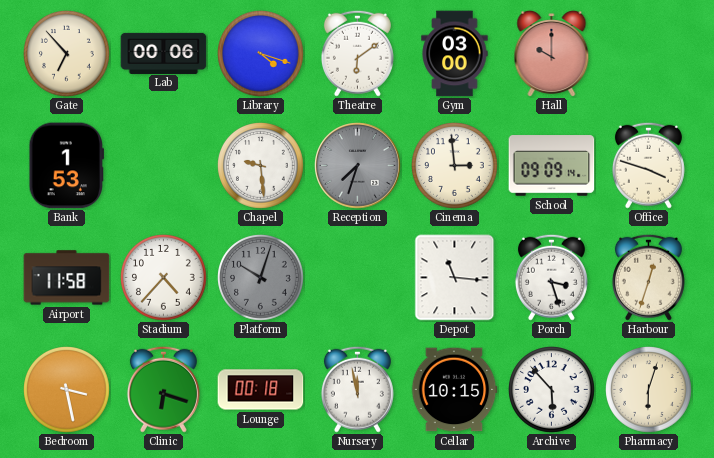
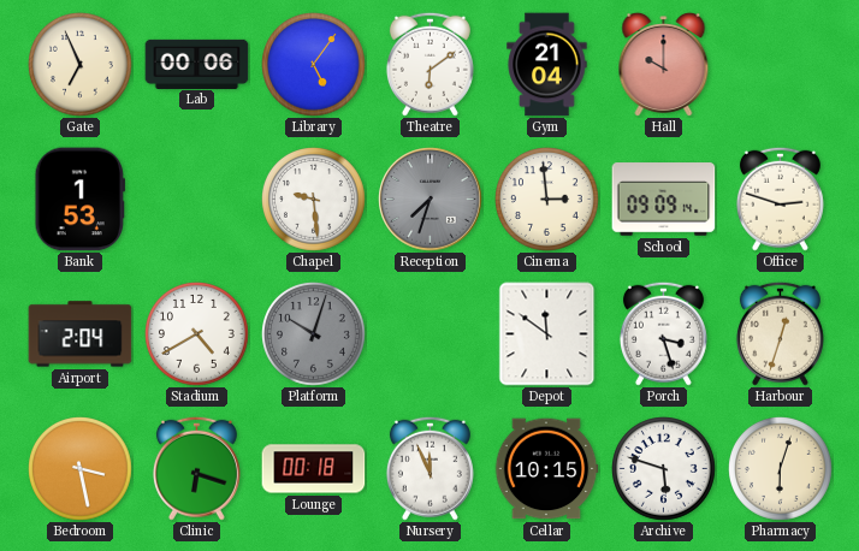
Gate: 6:53 -> 6:56
Library: 4:18 -> 5:06
Gym: 03:00 -> 21:04
Office: 3:48 -> 2:48
Airport: 11:58 -> 2:04
Stadium: 4:37 -> 4:40
Depot: 11:16 -> 11:51
Nursery: 11:58 -> 11:56
Archive: 5:53 -> 5:48
